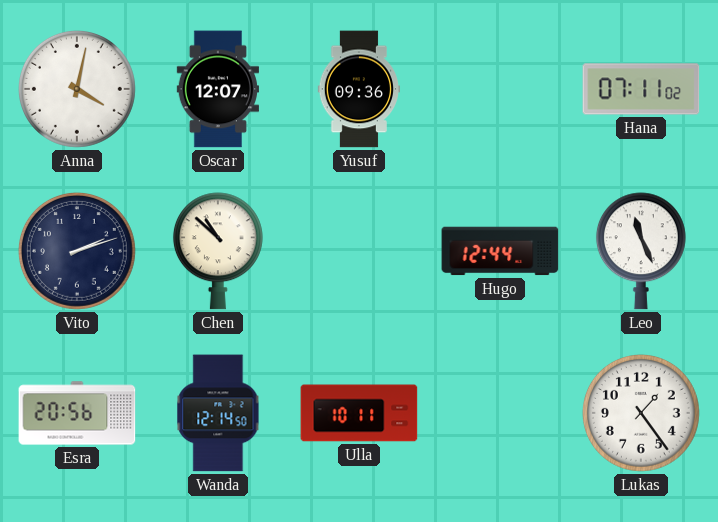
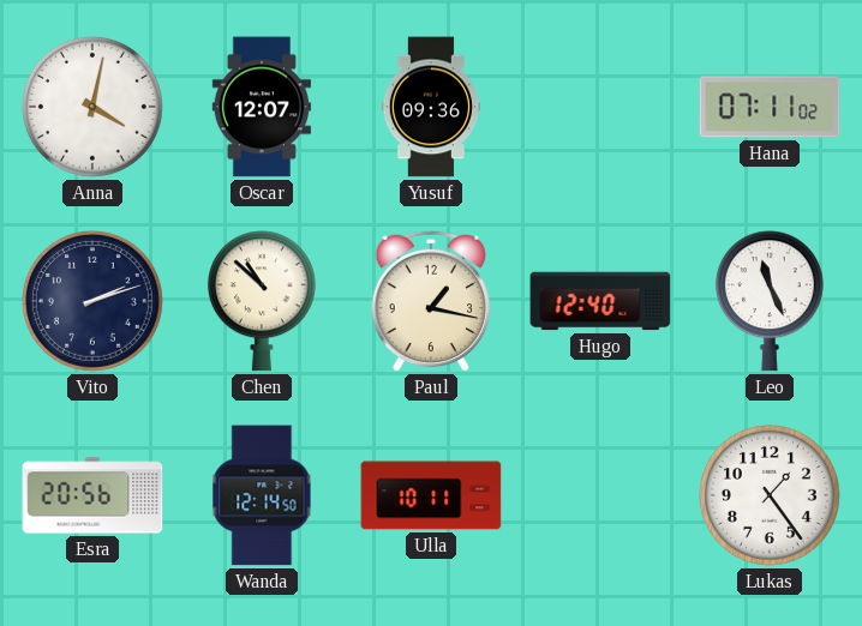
Paul: none -> 1:17
Hugo: 12:44 -> 12:40
